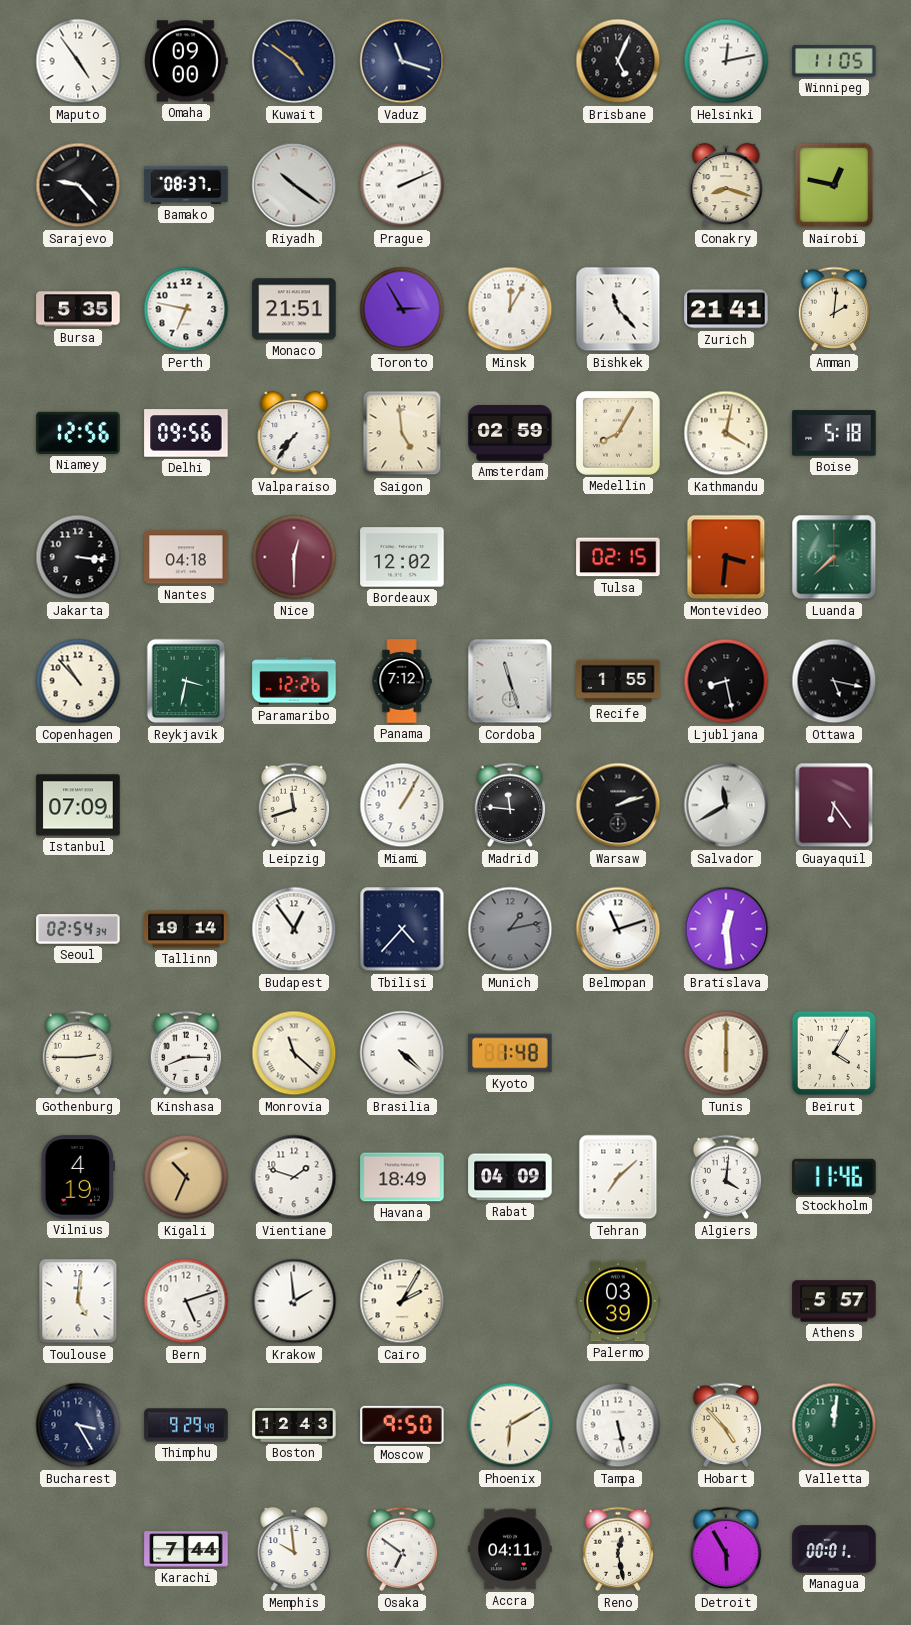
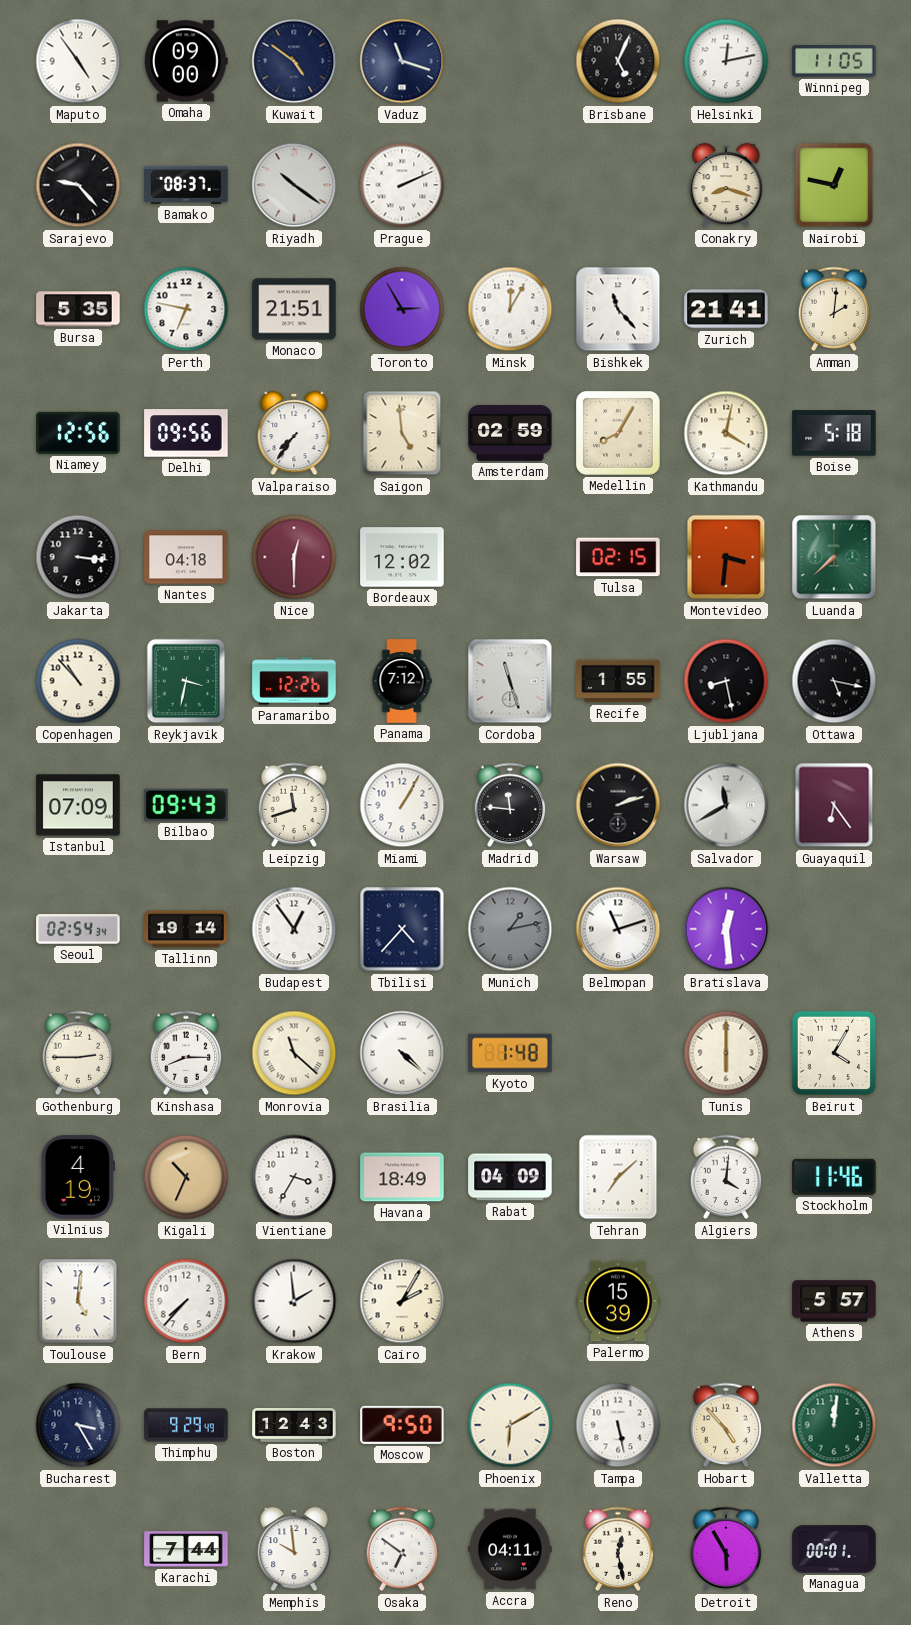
Bilbao: none -> 09:43
Vientiane: 1:48 -> 3:35
Bern: 5:12 -> 7:37
Palermo: 03:39 -> 15:39
